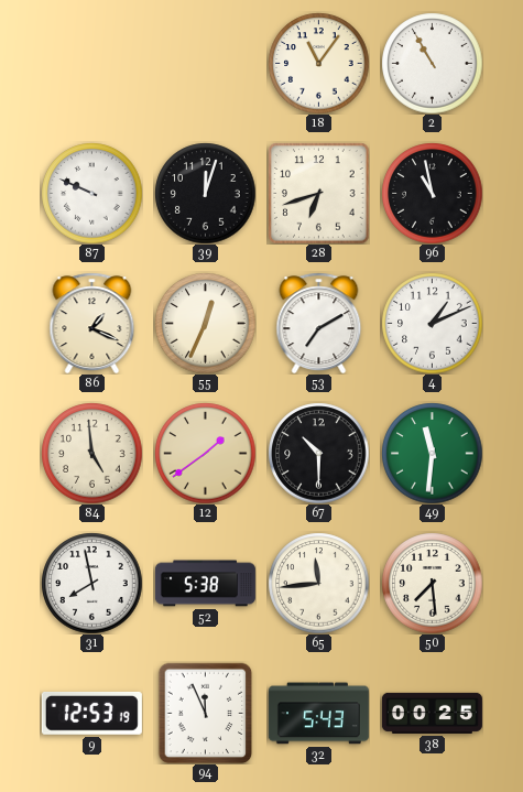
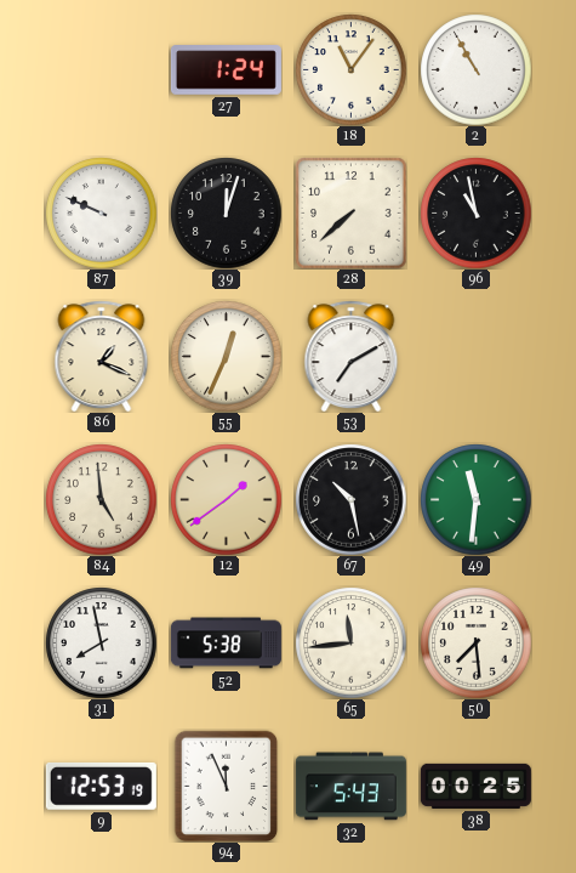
27: none -> 1:24
28: 6:42 -> 7:38
4: 1:11 -> none
67: 10:30 -> 10:28
